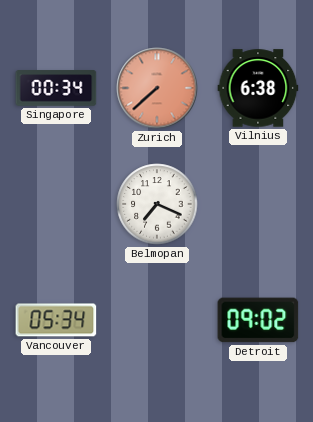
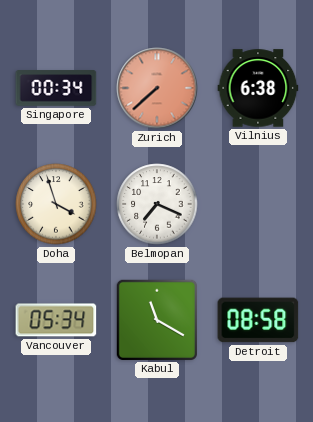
Doha: none -> 3:57
Kabul: none -> 11:20
Detroit: 09:02 -> 08:58
